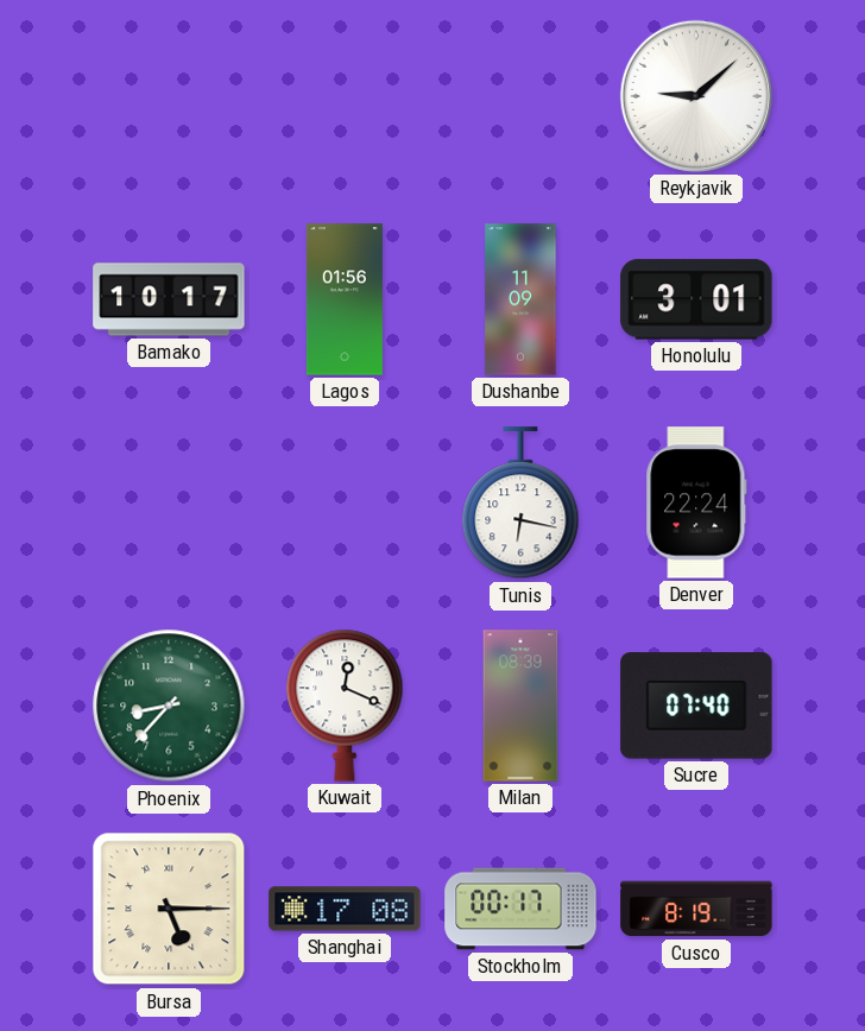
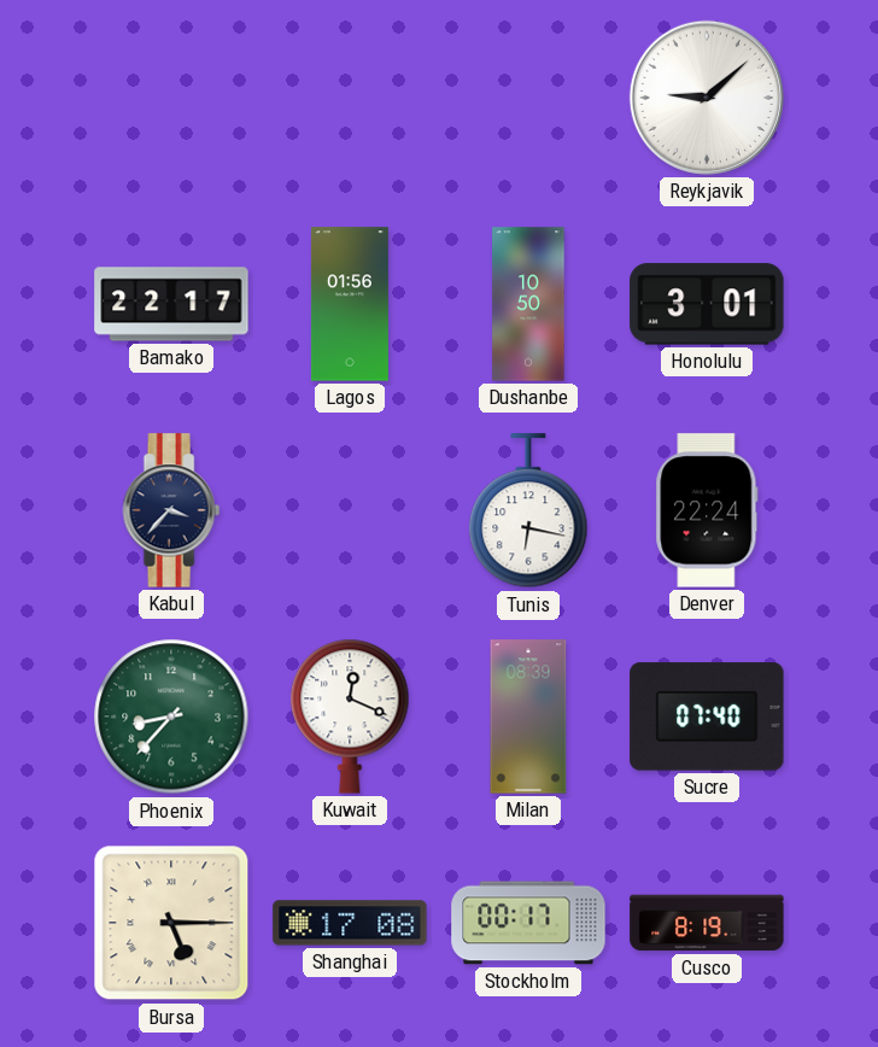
Bamako: 10:17 -> 22:17
Dushanbe: 11:09 -> 10:50
Kabul: none -> 3:37
